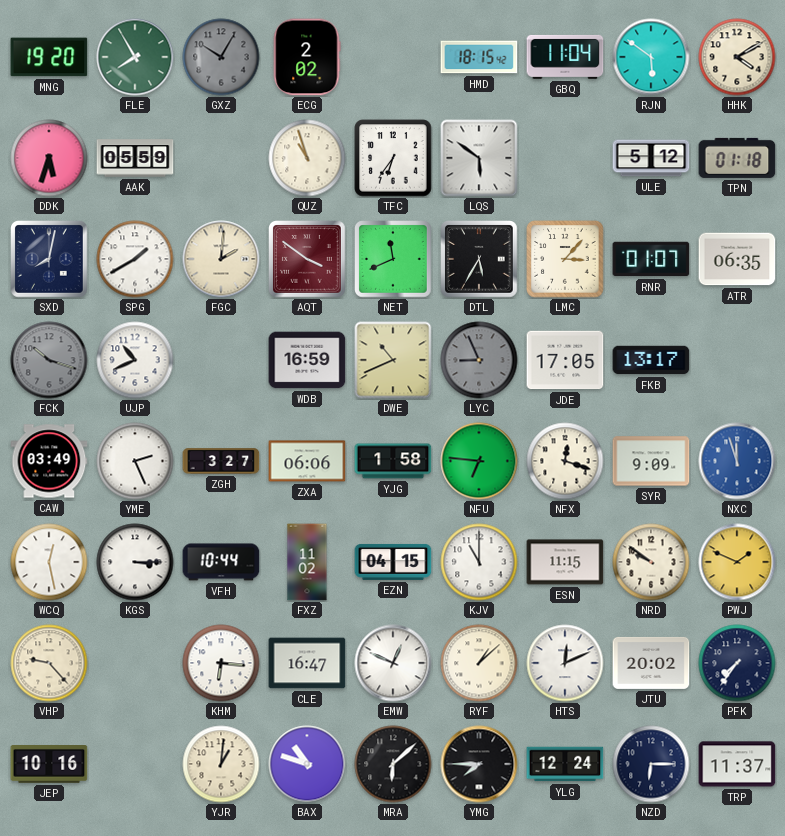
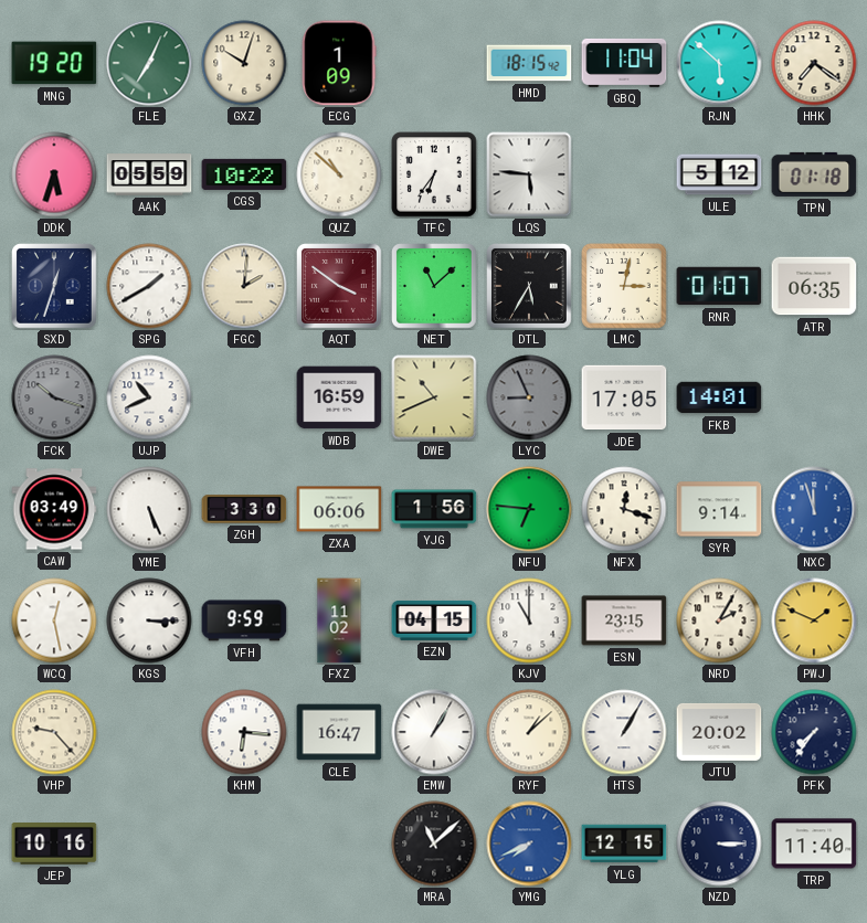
FLE: 7:55 -> 7:04
GXZ: 10:05 -> 10:03
GXZ dial: grey -> cream
ECG: 2:02 -> 1:09
RJN: 5:51 -> 5:52
HHK: 4:10 -> 7:21
CGS: none -> 10:22
QUZ: 10:57 -> 10:52
LQS: 5:51 -> 5:46
SXD: 8:02 -> 12:33
NET: 11:41 -> 11:08
LMC: 3:07 -> 3:02
FKB: 13:17 -> 14:01
YME: 2:26 -> 5:26
ZGH: 3:27 -> 3:30
YJG: 1:58 -> 1:56
SYR: 9:09 -> 9:14
VFH: 10:44 -> 9:59
ESN: 11:15 -> 23:15
NRD: 9:51 -> 2:05
EMW: 12:49 -> 1:05
HTS: 12:11 -> 1:05
YJR: 1:01 -> none
BAX: 10:48 -> none
MRA: 6:08 -> 11:08
YMG: 7:45 -> 7:41
YMG dial: black -> blue
YLG: 12:24 -> 12:15
NZD: 6:15 -> 3:15
TRP: 11:37 -> 11:40
